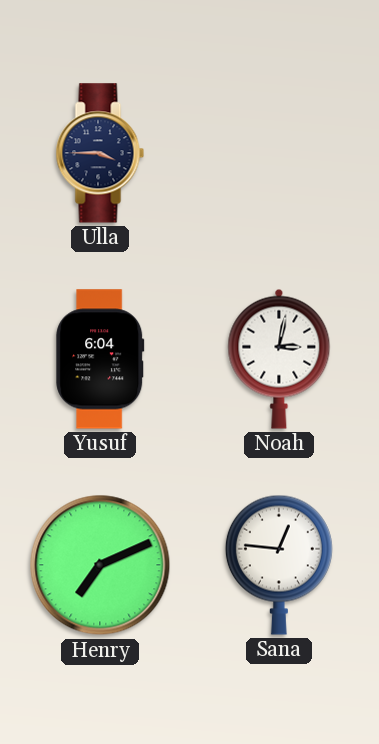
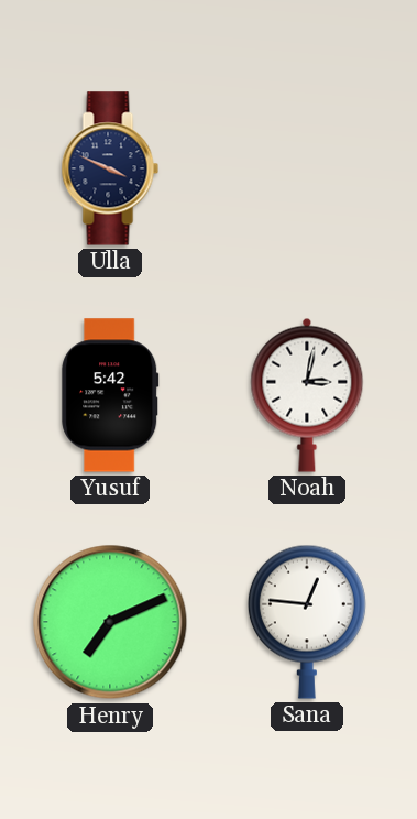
Ulla: 3:45 -> 3:49
Yusuf: 6:04 -> 5:42
